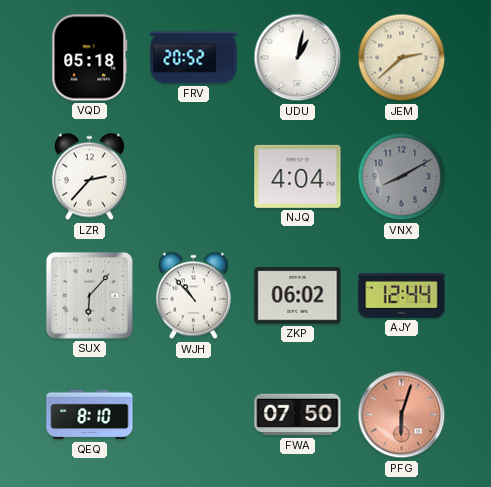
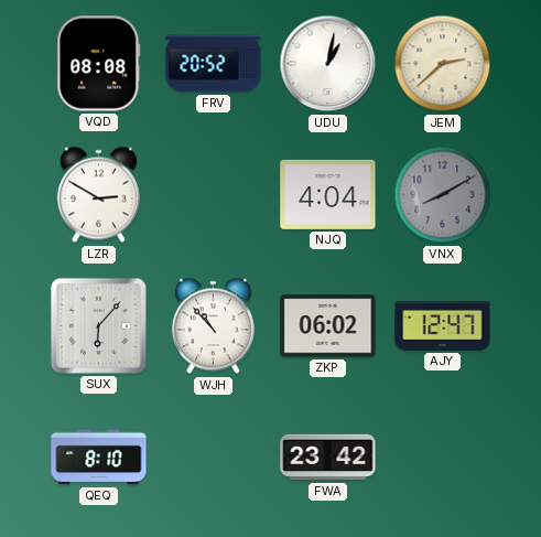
VQD: 05:18 -> 08:08
LZR: 2:37 -> 2:50
AJY: 12:44 -> 12:47
FWA: 07:50 -> 23:42
PFG: 6:03 -> none
